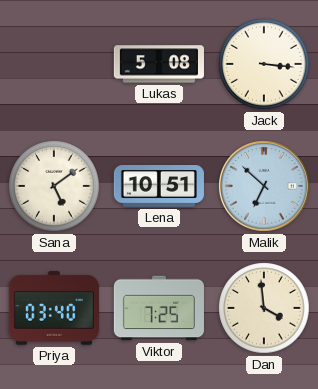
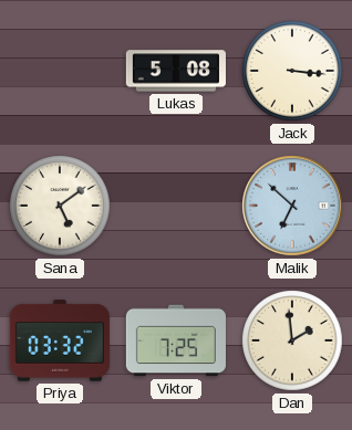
Lena: 10:51 -> none
Priya: 03:40 -> 03:32
Dan: 3:59 -> 1:59
